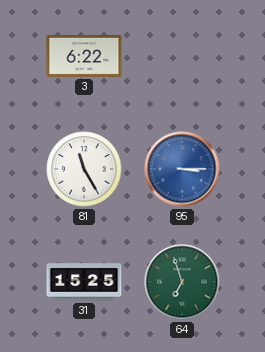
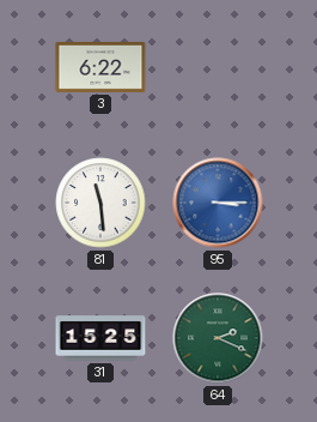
81: 11:25 -> 11:29
64: 6:57 -> 2:19
